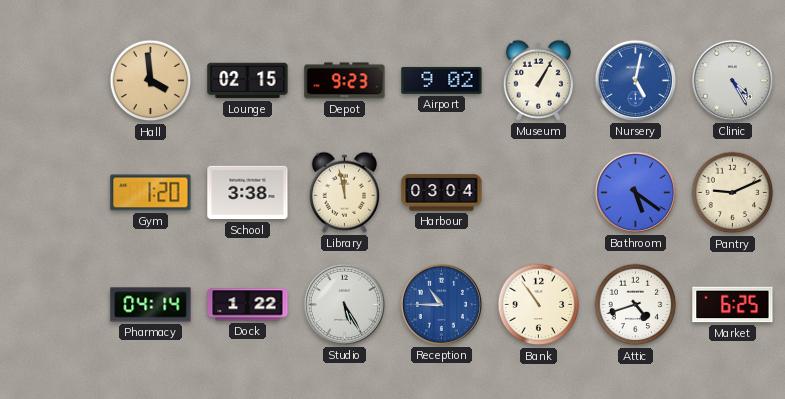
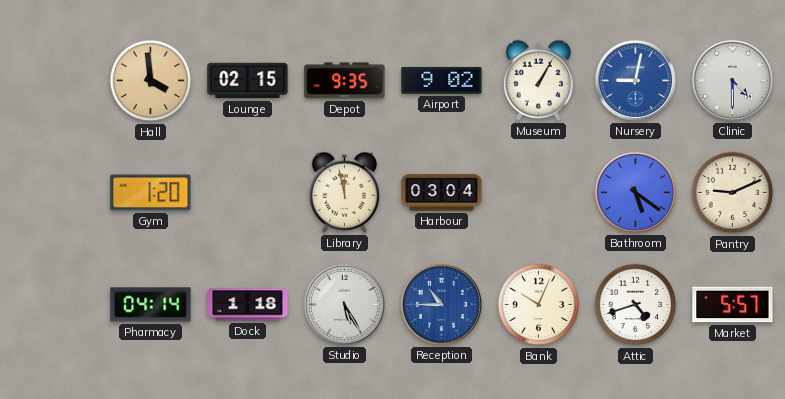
Depot: 9:23 -> 9:35
Nursery: 5:02 -> 9:02
Clinic: 4:25 -> 4:30
School: 3:38 -> none
Dock: 1:22 -> 1:18
Bank: 10:54 -> 10:04
Market: 6:25 -> 5:57
